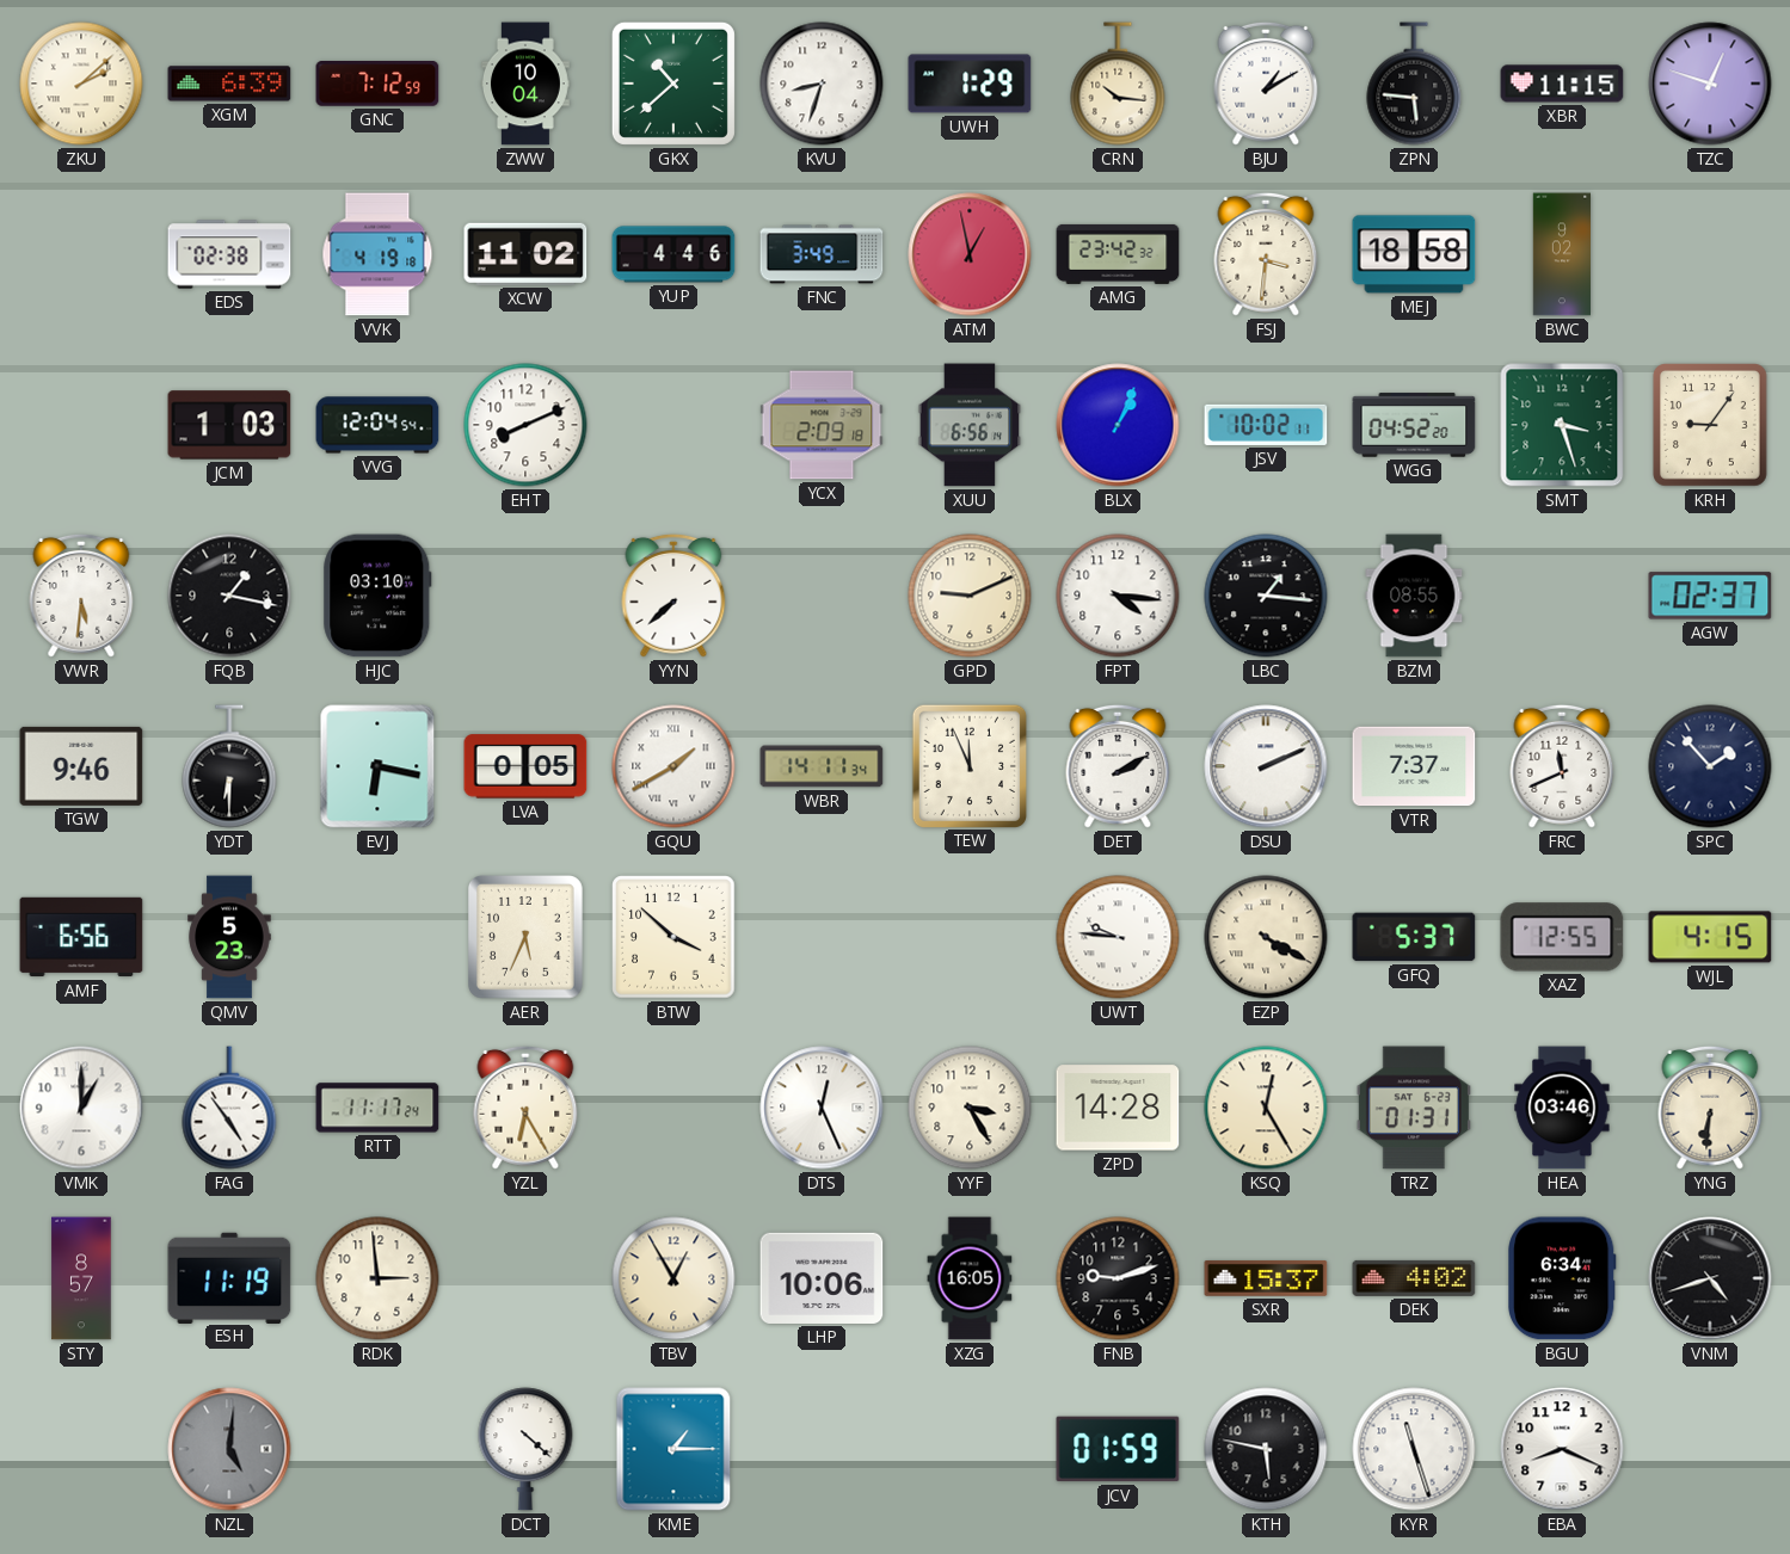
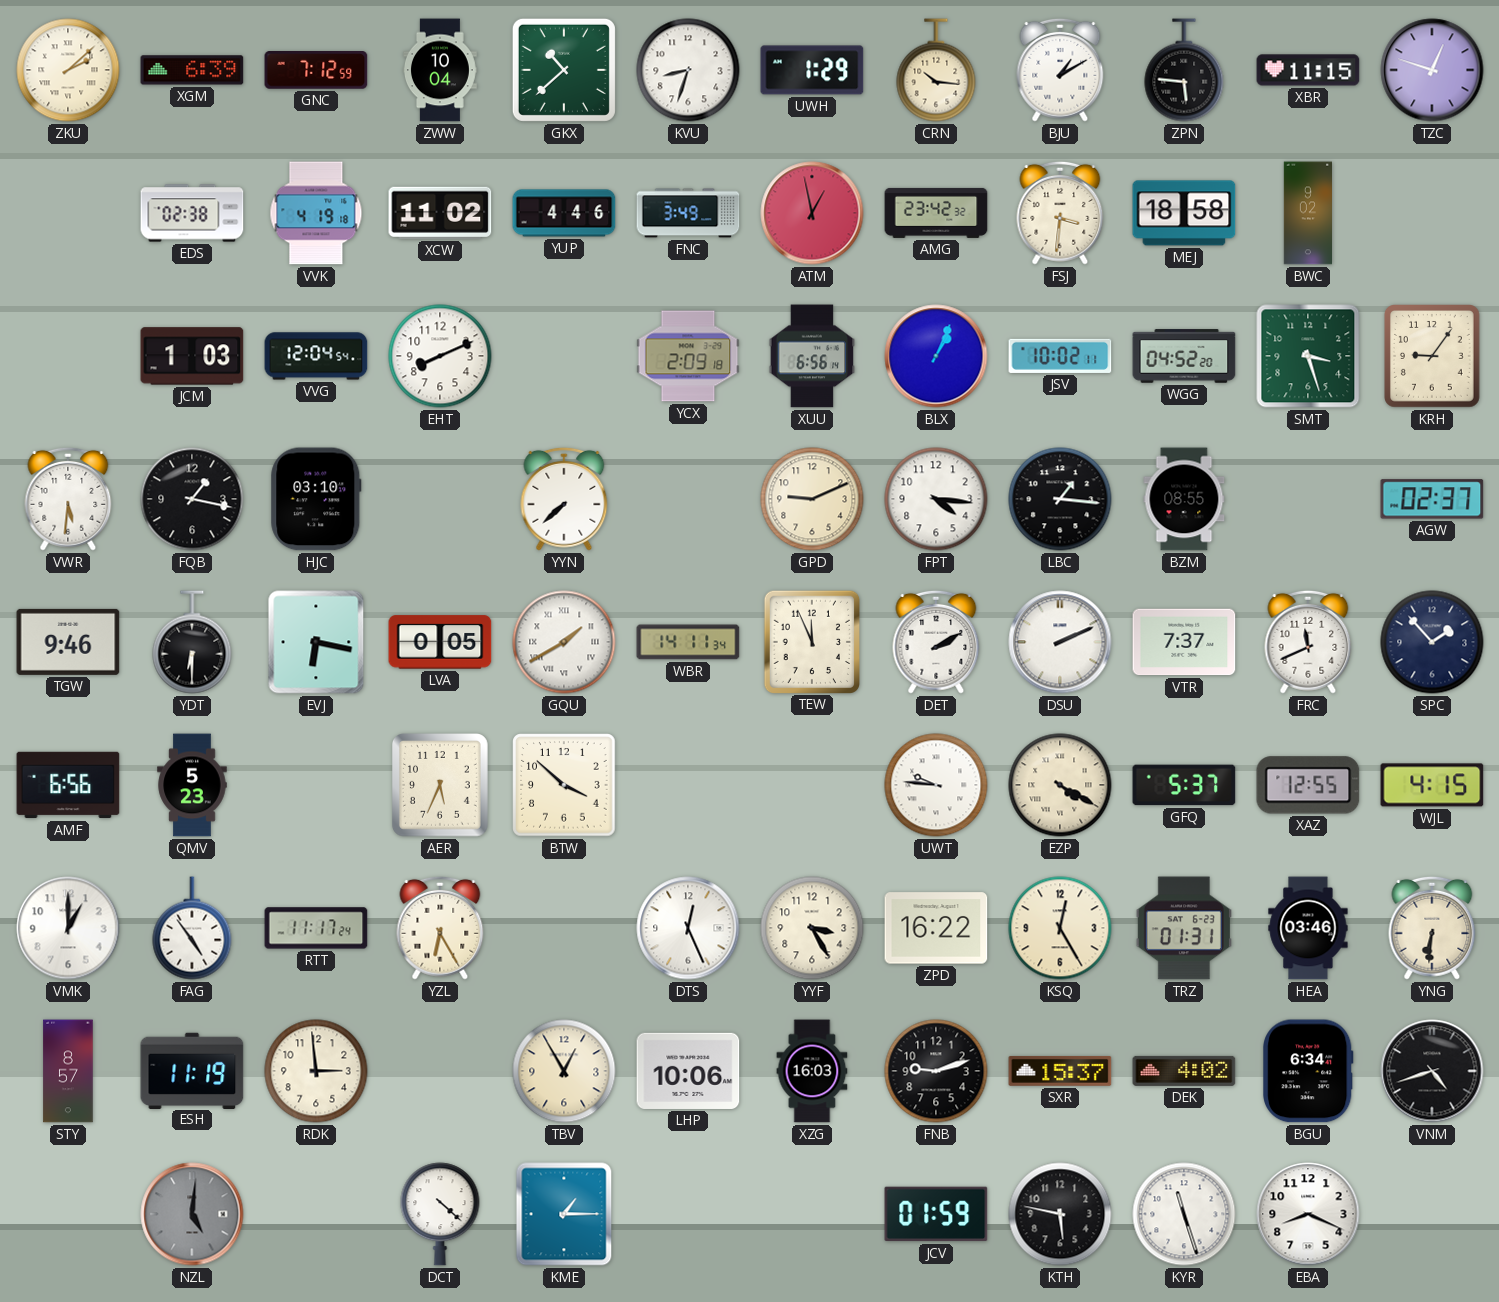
ZPD: 14:28 -> 16:22
XZG: 16:05 -> 16:03
